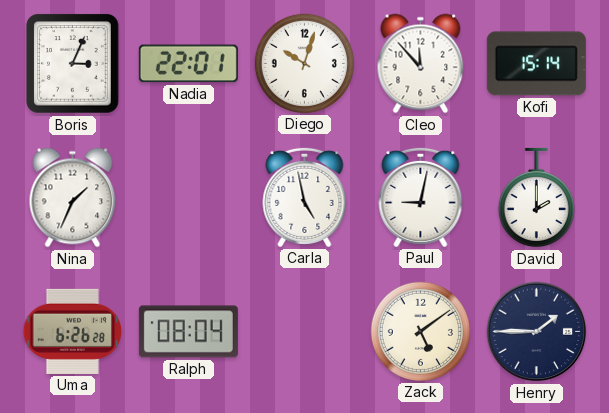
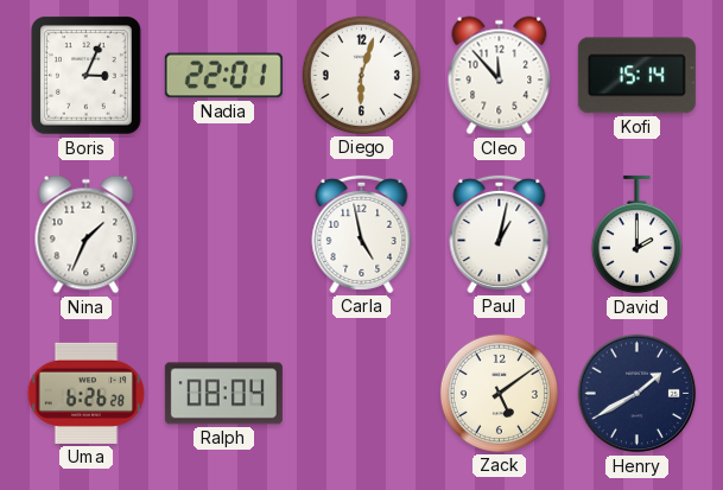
Diego: 10:03 -> 6:03
Paul: 9:02 -> 1:02
Henry: 1:45 -> 1:40
